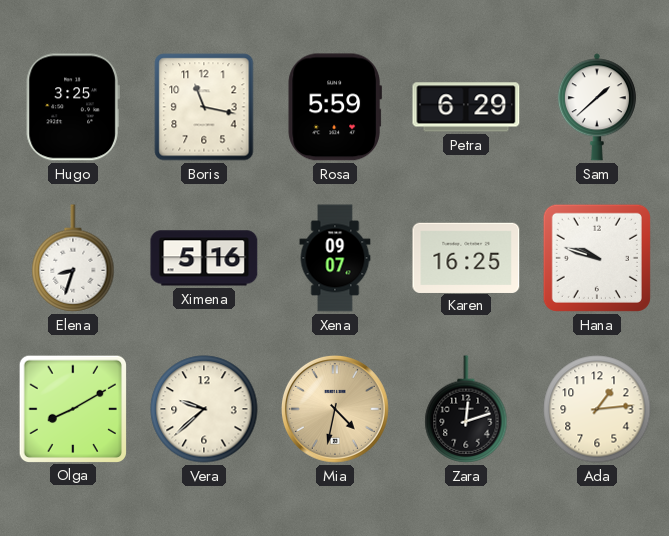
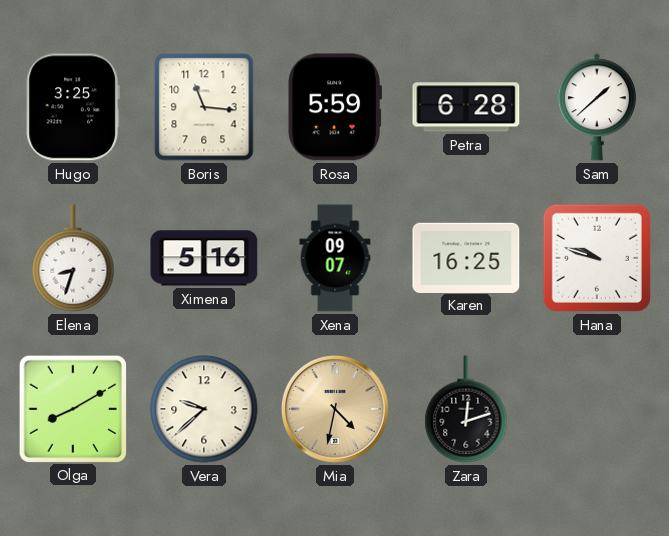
Boris: 11:17 -> 11:16
Petra: 6:29 -> 6:28
Ada: 1:14 -> none
